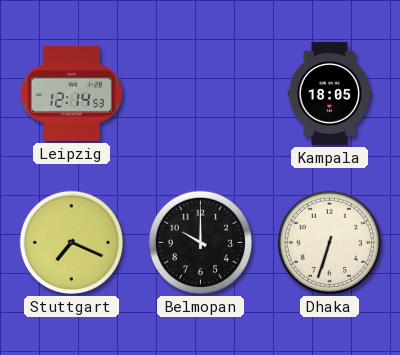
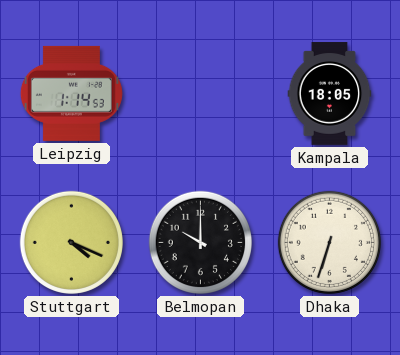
Leipzig: 12:14 -> 1:14
Stuttgart: 7:19 -> 4:19
